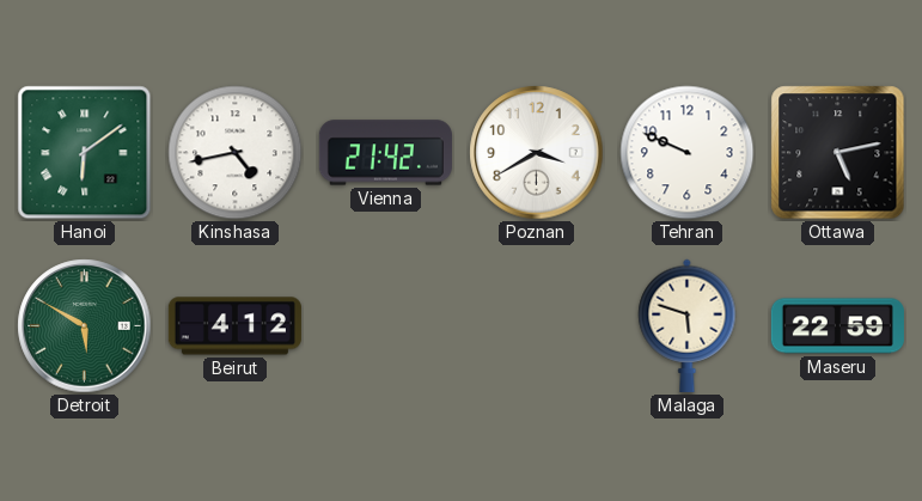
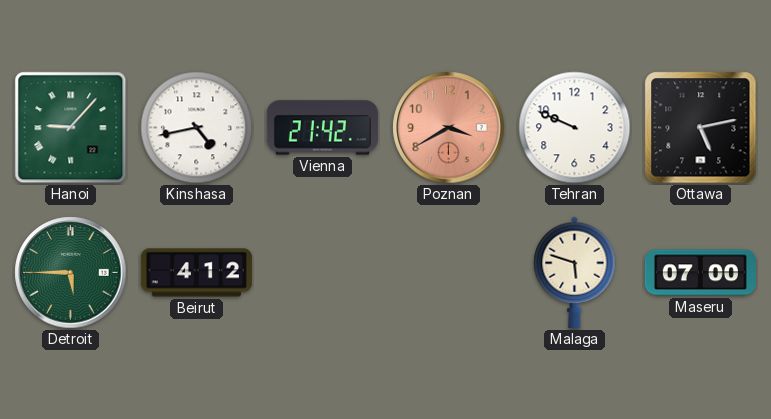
Hanoi: 6:09 -> 9:07
Poznan dial: white -> salmon
Detroit: 5:50 -> 5:45
Maseru: 22:59 -> 07:00
